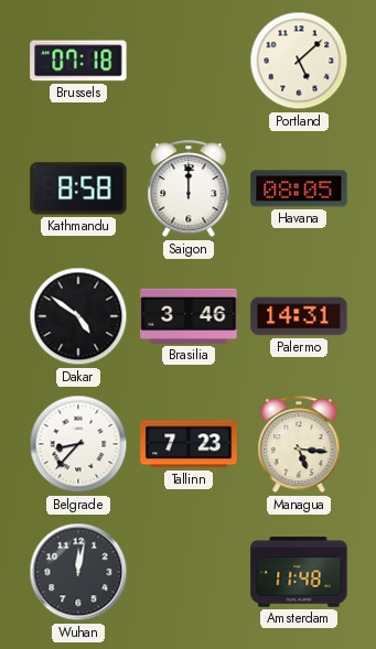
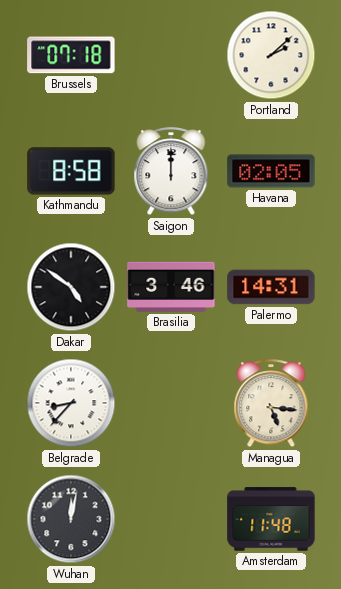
Portland: 5:08 -> 2:08
Havana: 08:05 -> 02:05
Tallinn: 7:23 -> none
